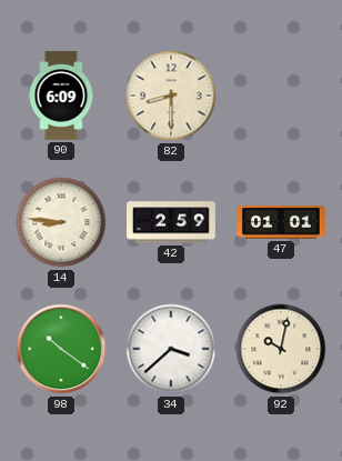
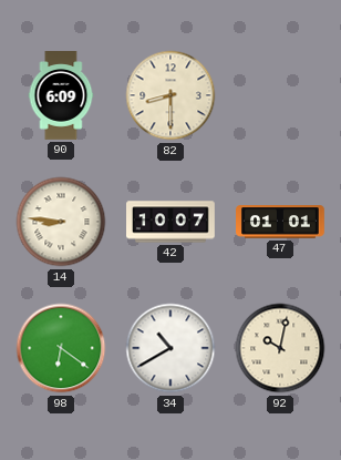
42: 2:59 -> 10:07
98: 10:21 -> 6:21
34: 3:38 -> 10:40
